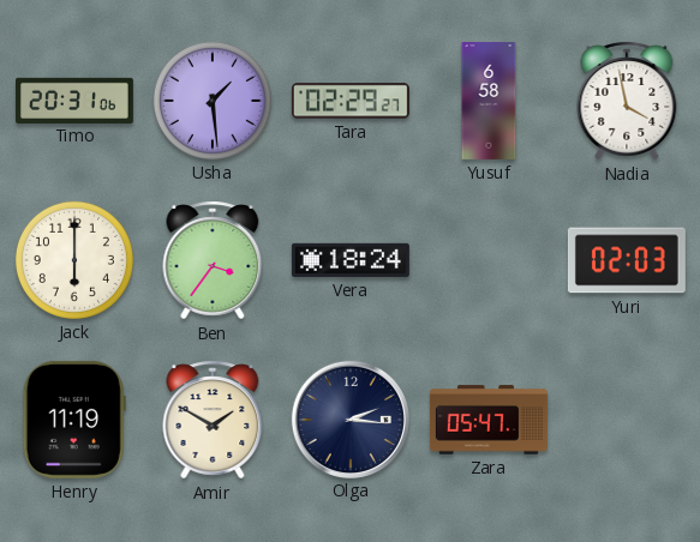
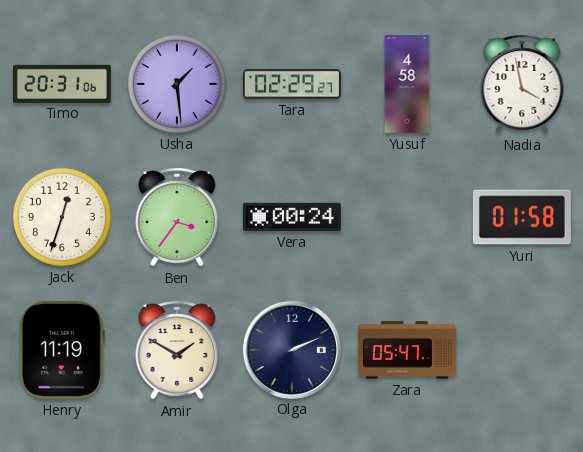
Yusuf: 6:58 -> 4:58
Jack: 6:00 -> 12:33
Vera: 18:24 -> 00:24
Yuri: 02:03 -> 01:58
Olga: 2:16 -> 2:11
